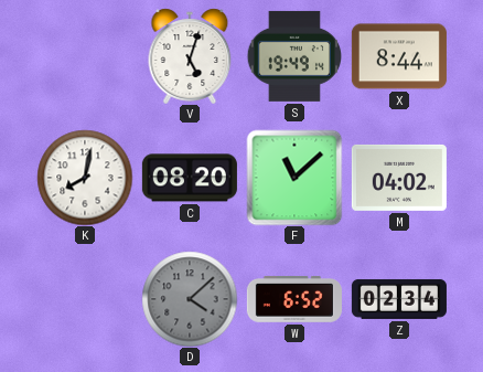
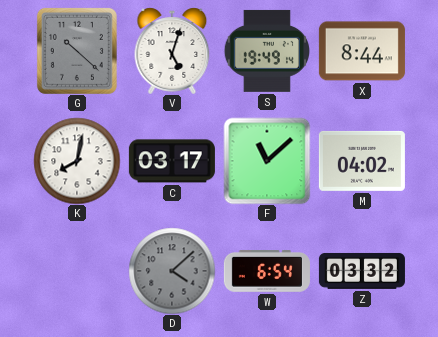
G: none -> 10:22
C: 08:20 -> 03:17
W: 6:52 -> 6:54
Z: 02:34 -> 03:32
